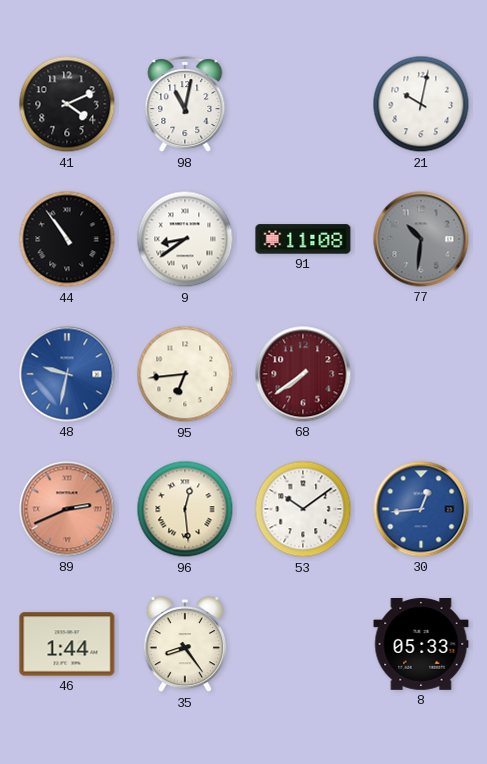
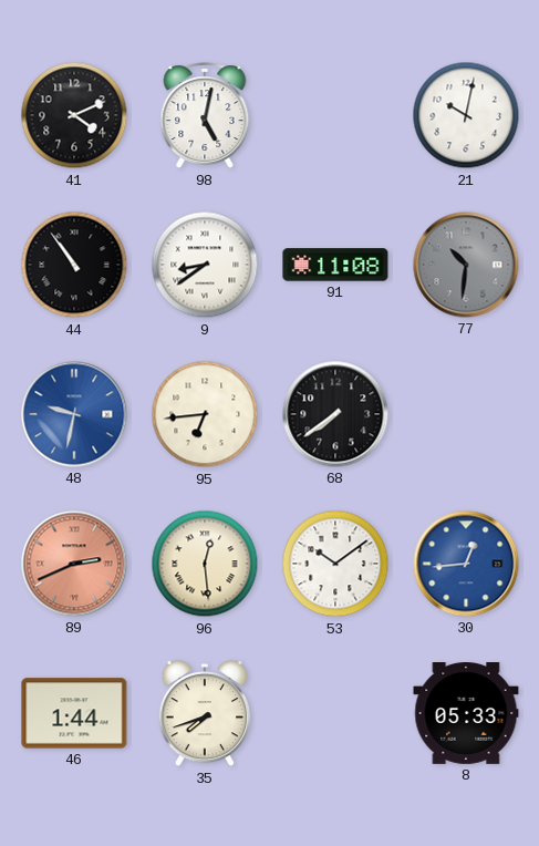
98: 11:02 -> 5:02
68 dial: burgundy -> black
35: 8:24 -> 7:42
